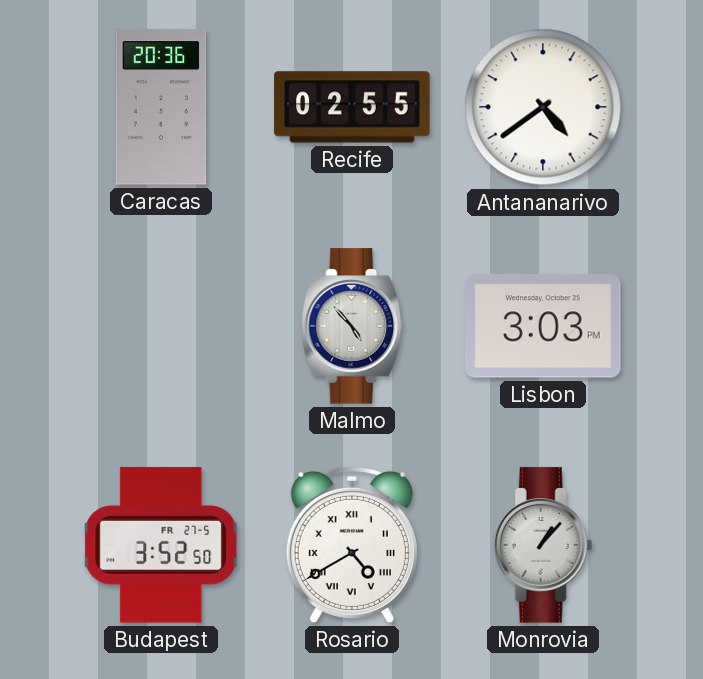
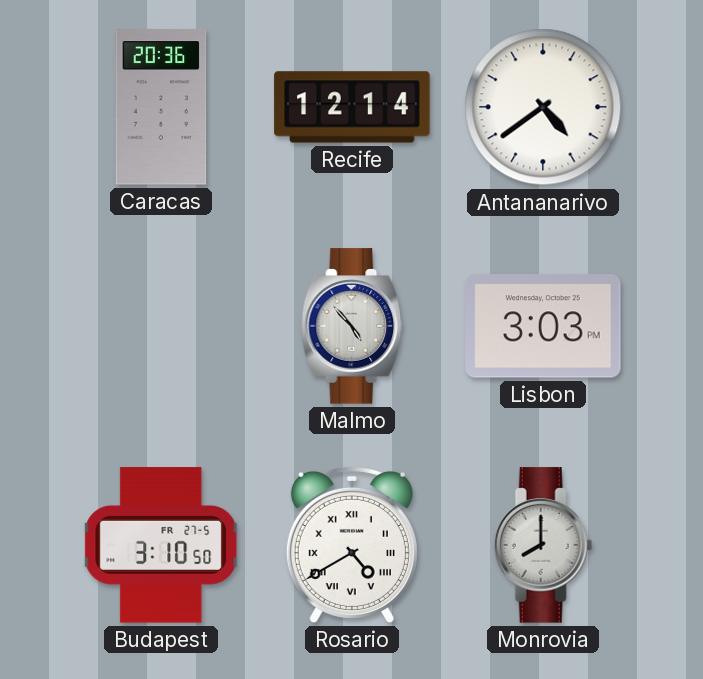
Recife: 02:55 -> 12:14
Budapest: 3:52 -> 3:10
Monrovia: 1:07 -> 8:00
